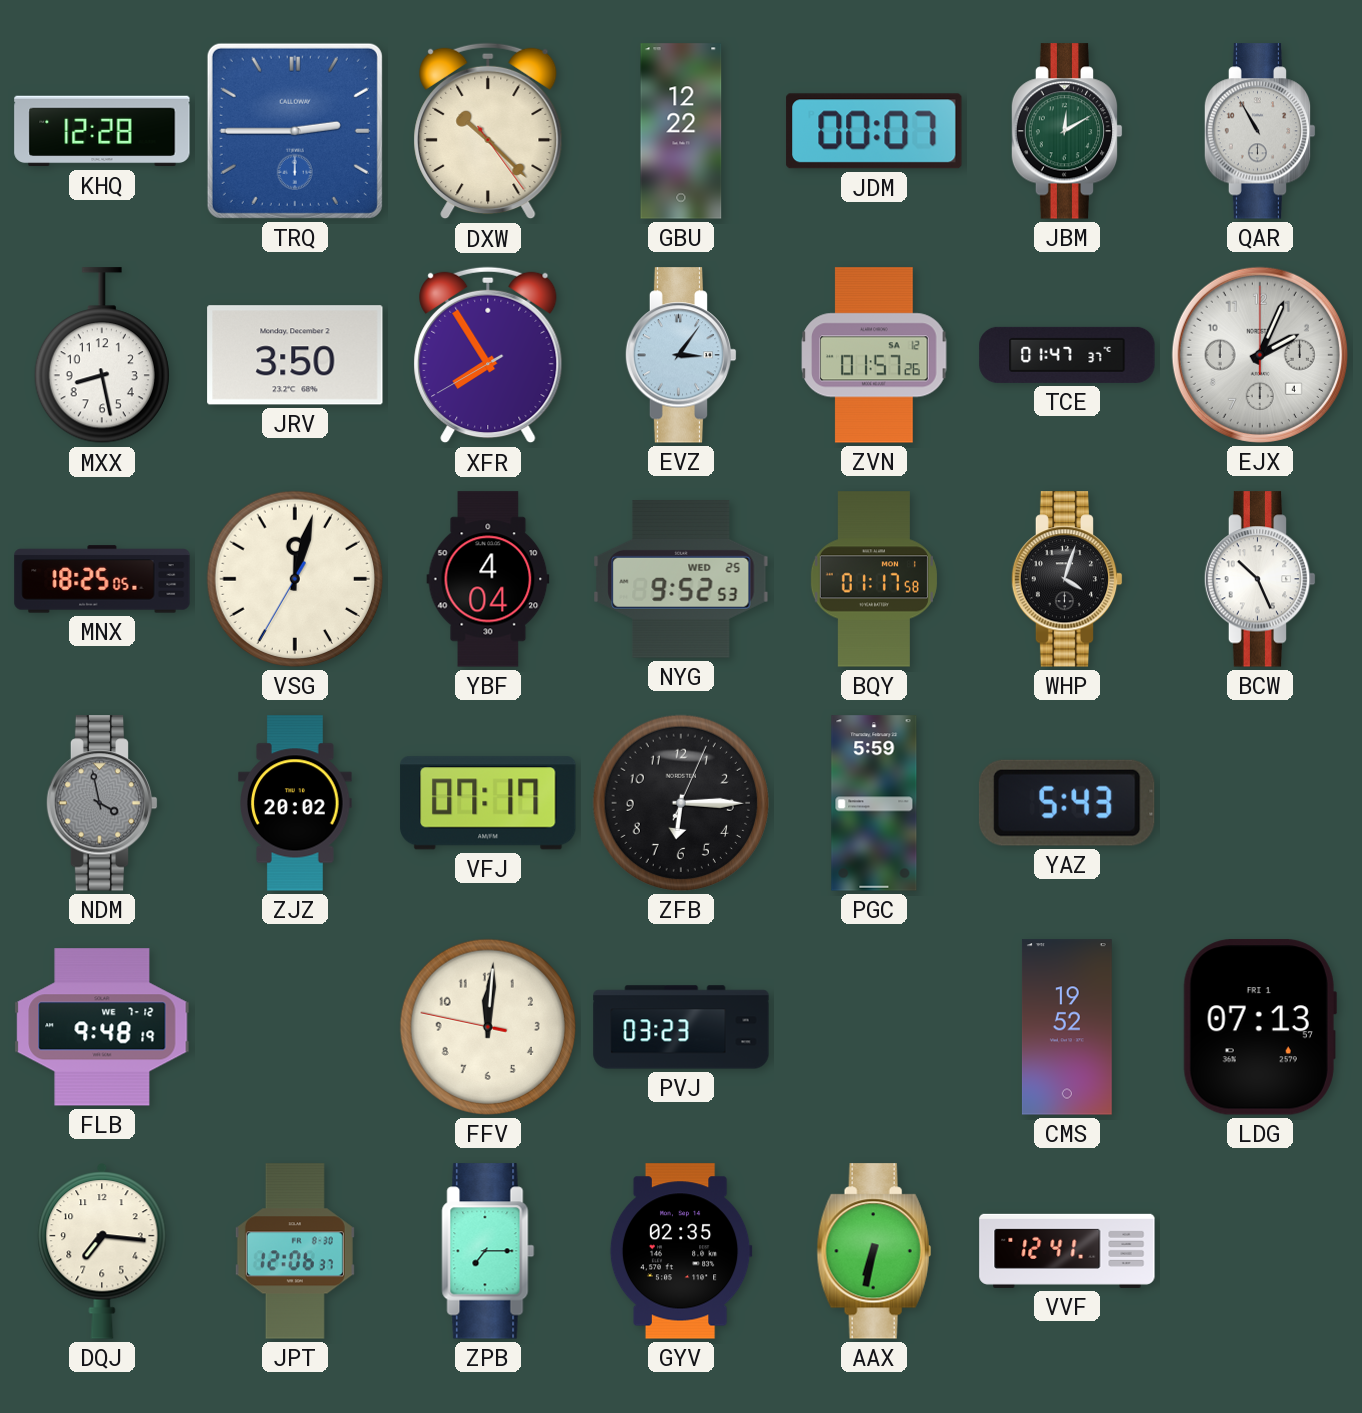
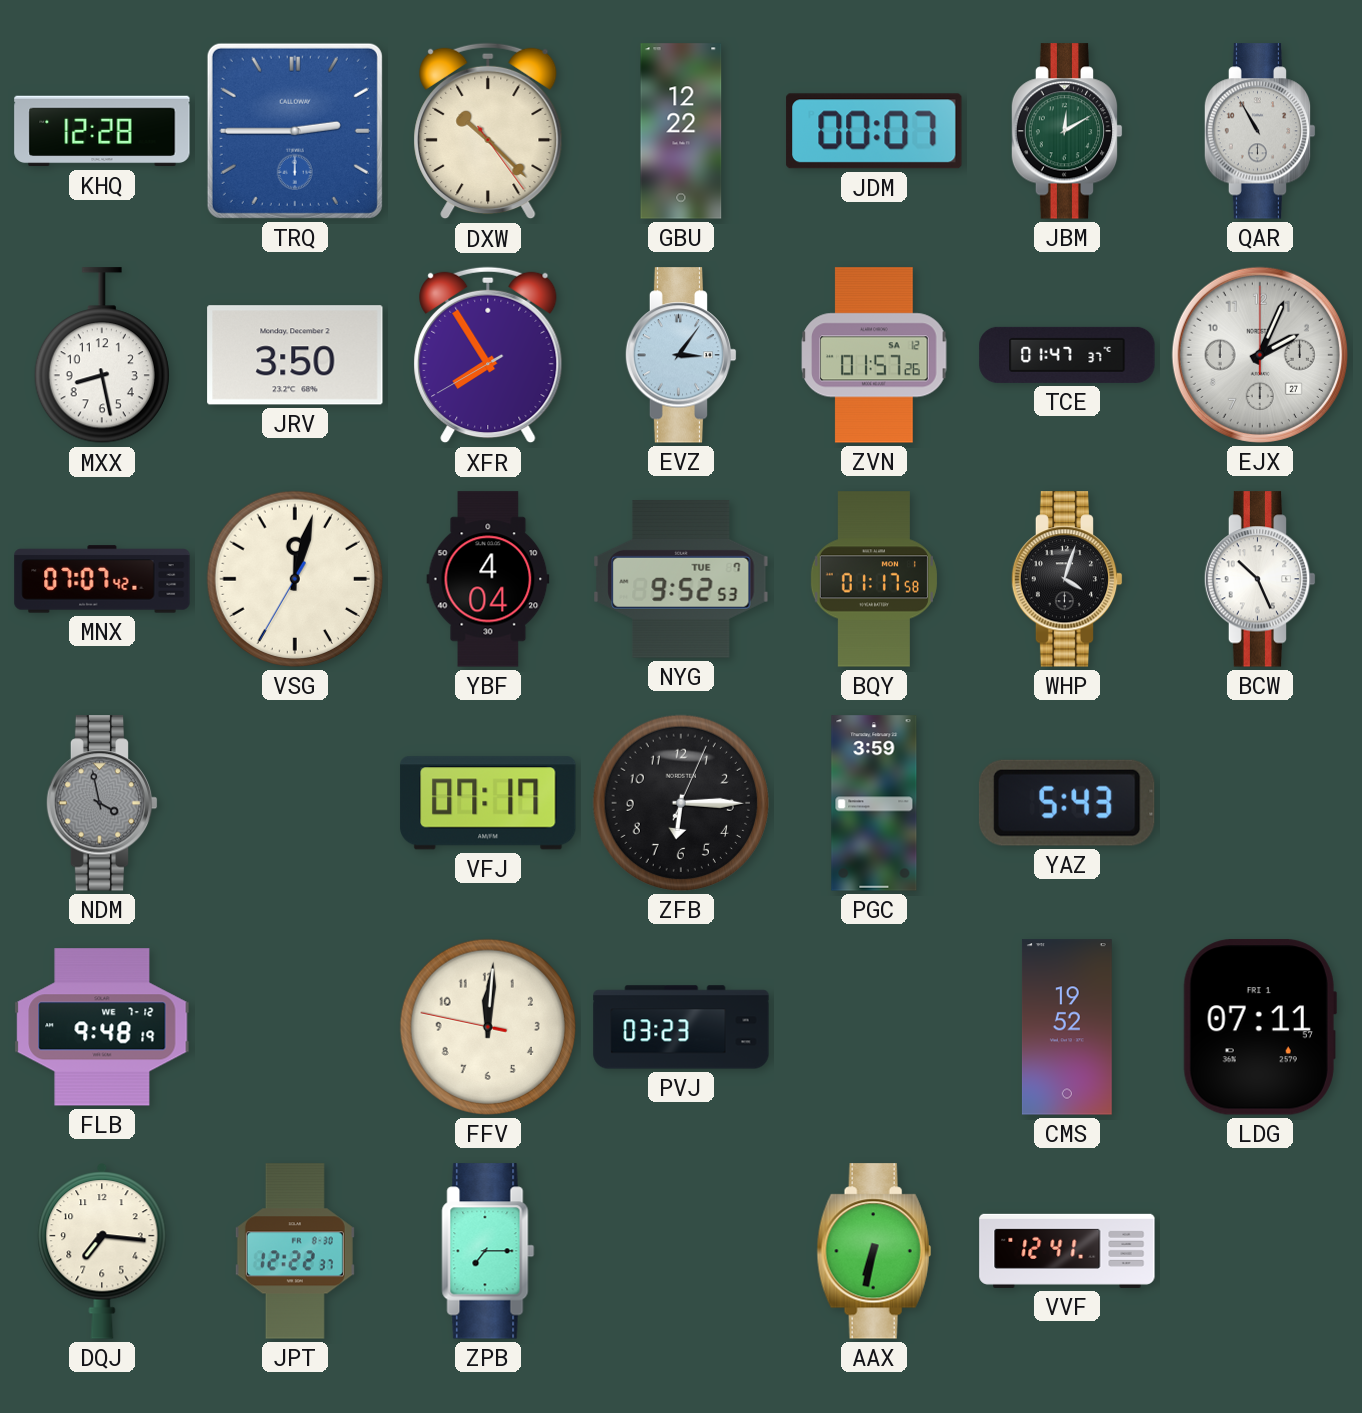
EJX date: 4 -> 27
MNX: 18:25 -> 07:07
NYG date: WED 25 -> TUE 7
ZJZ: 20:02 -> none
PGC: 5:59 -> 3:59
LDG: 07:13 -> 07:11
JPT: 12:06 -> 12:22
GYV: 02:35 -> none
